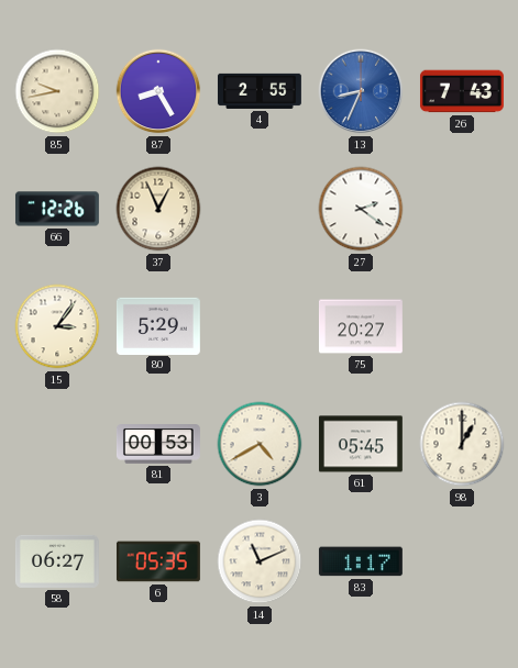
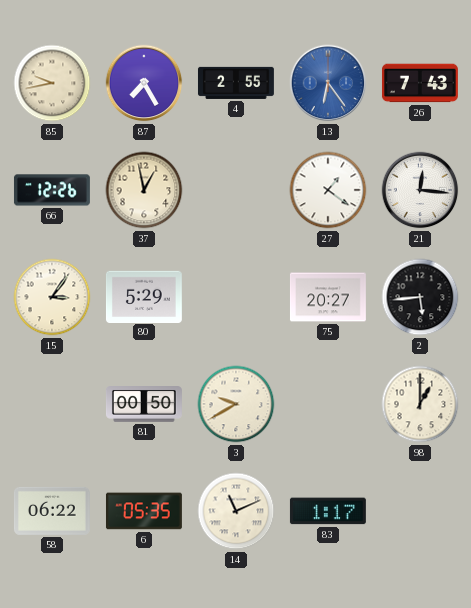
87: 8:25 -> 7:25
13: 8:34 -> 6:24
37: 12:56 -> 12:58
27: 2:21 -> 1:21
21: none -> 12:16
2: none -> 5:44
81: 00:53 -> 00:50
3: 4:40 -> 9:40
61: 05:45 -> none
58: 06:27 -> 06:22
